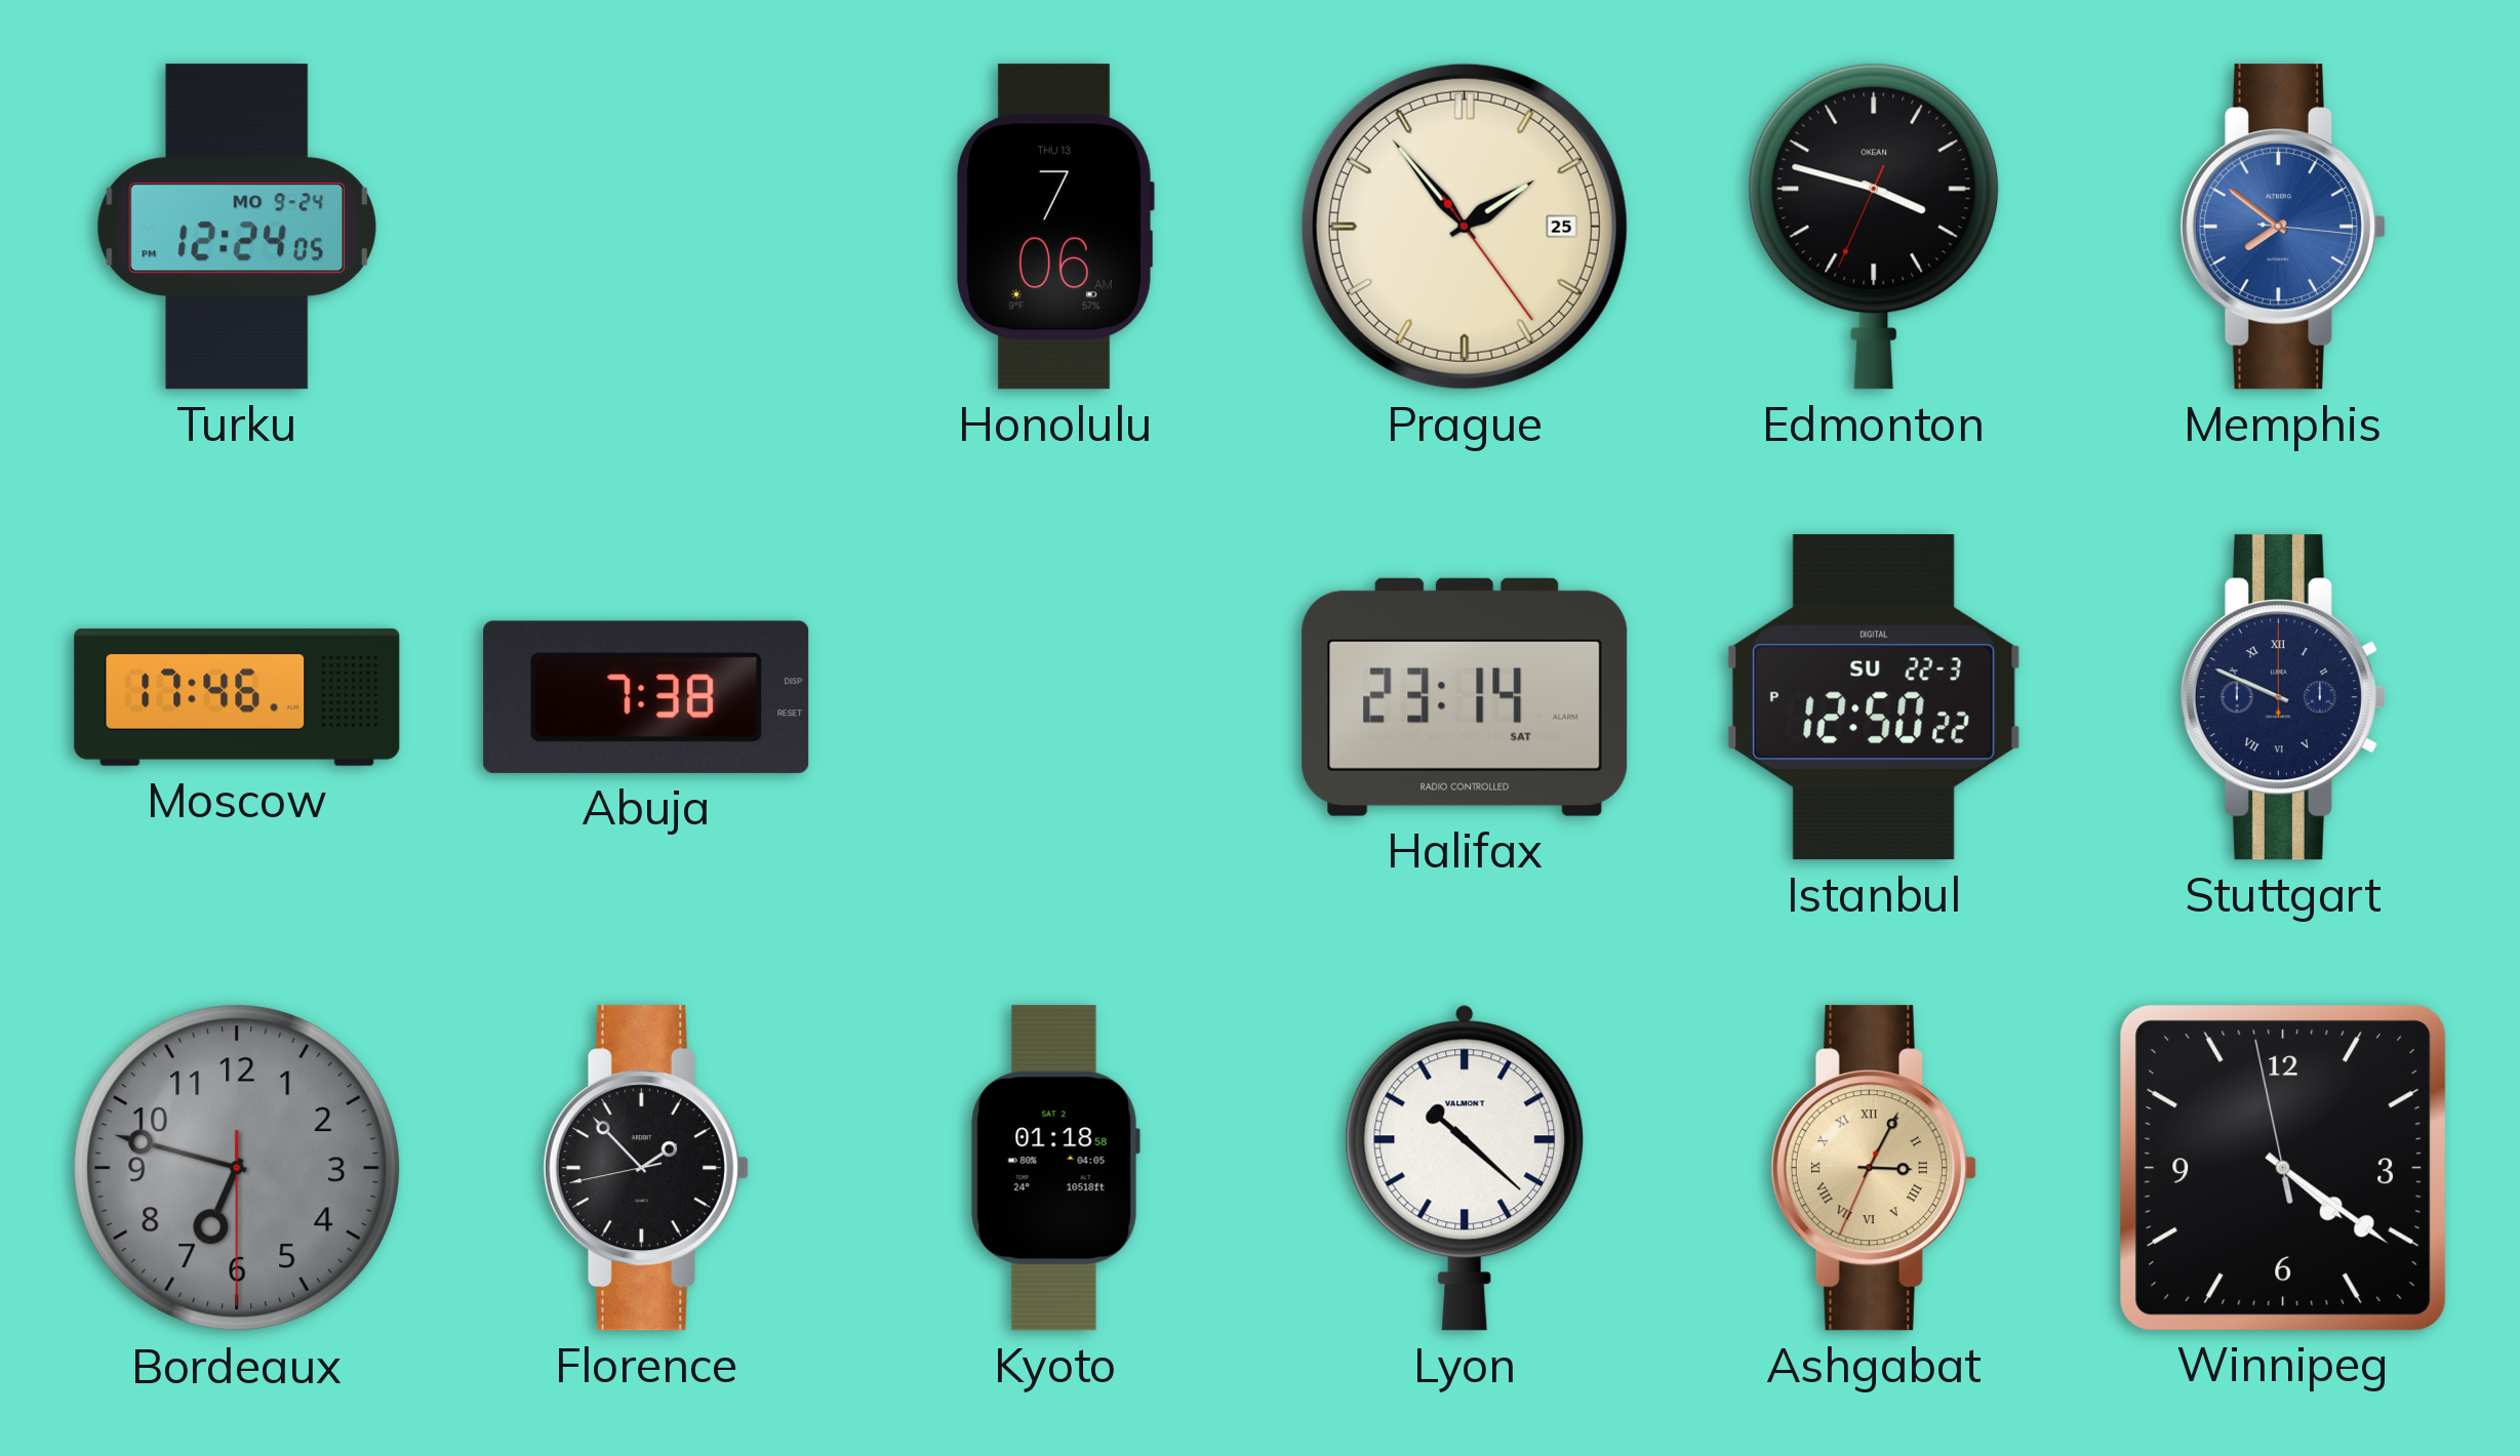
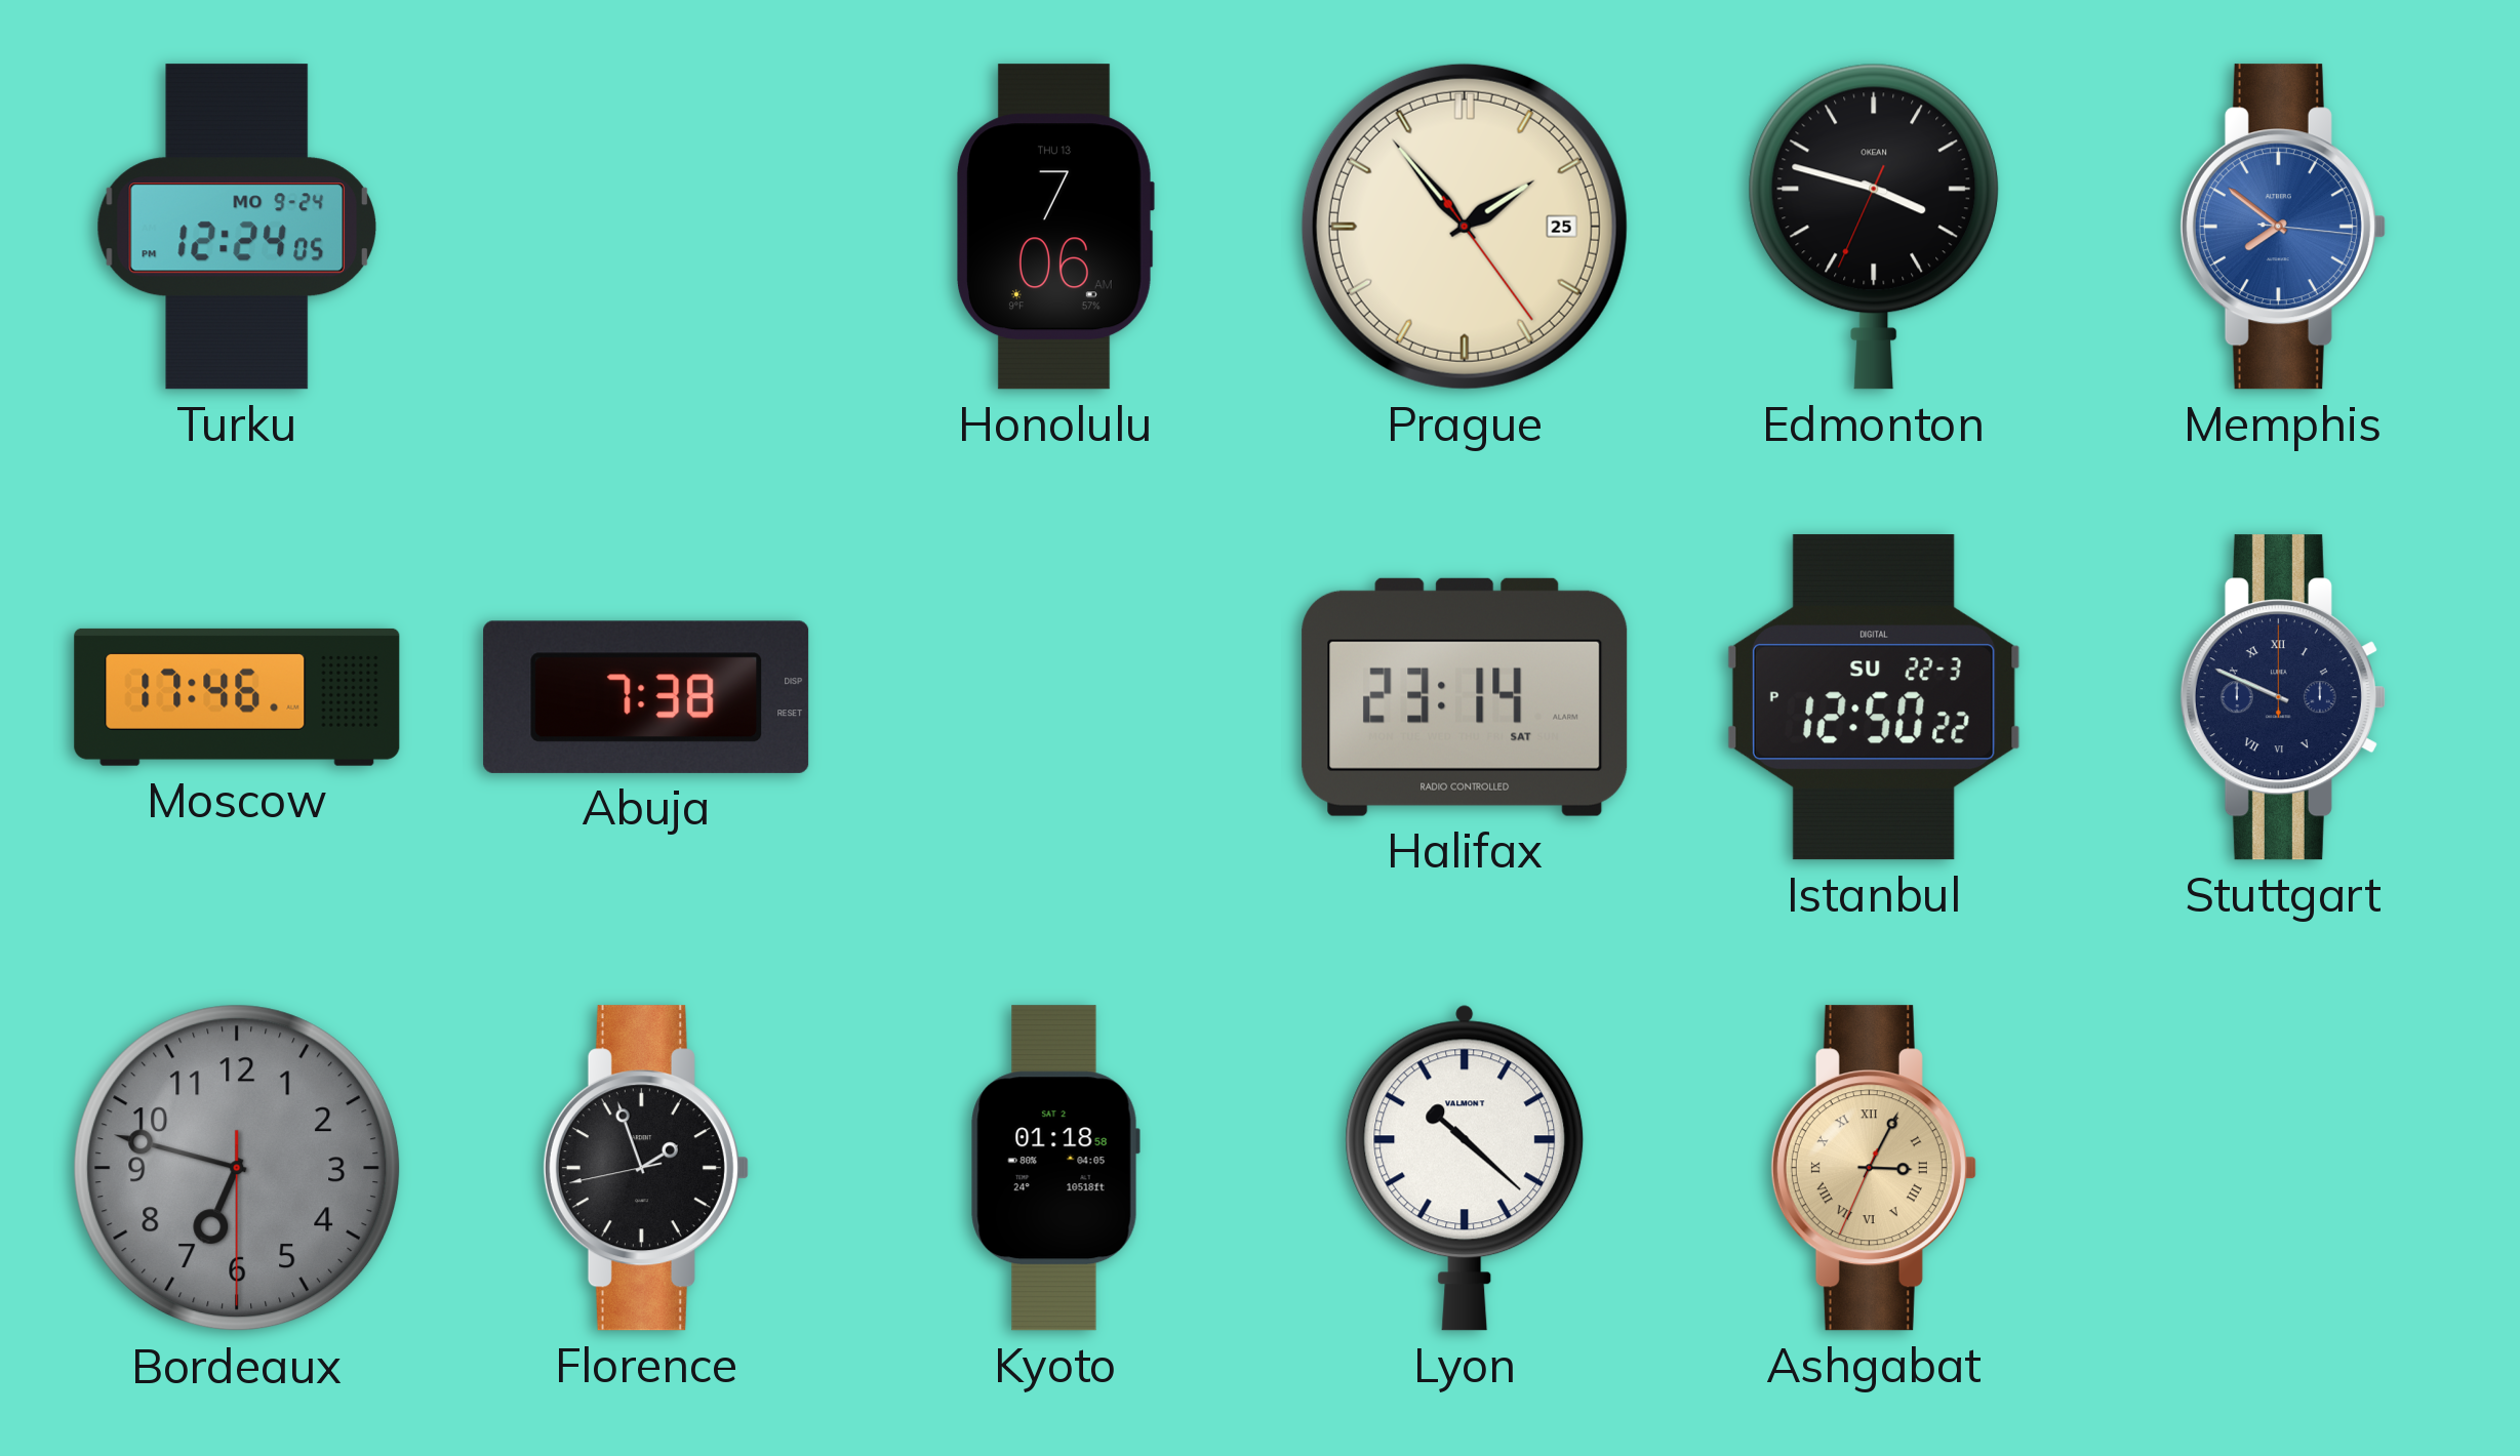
Florence: 1:52 -> 1:56
Winnipeg: 4:20 -> none
